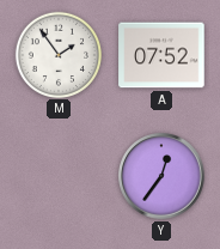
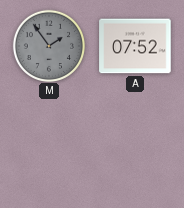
M dial: white -> grey
Y: 12:36 -> none
